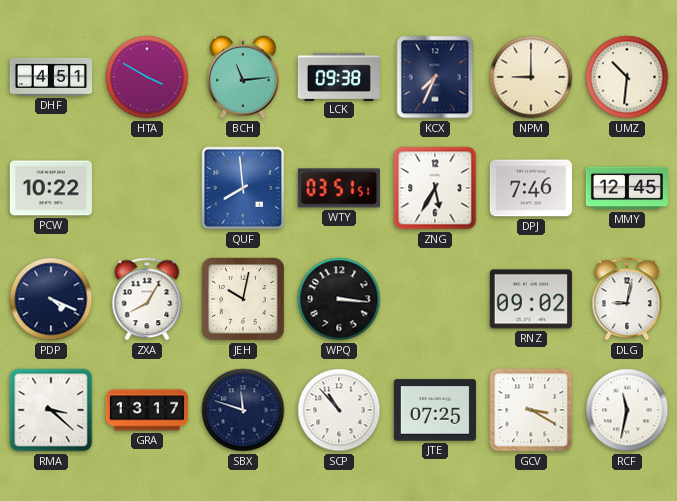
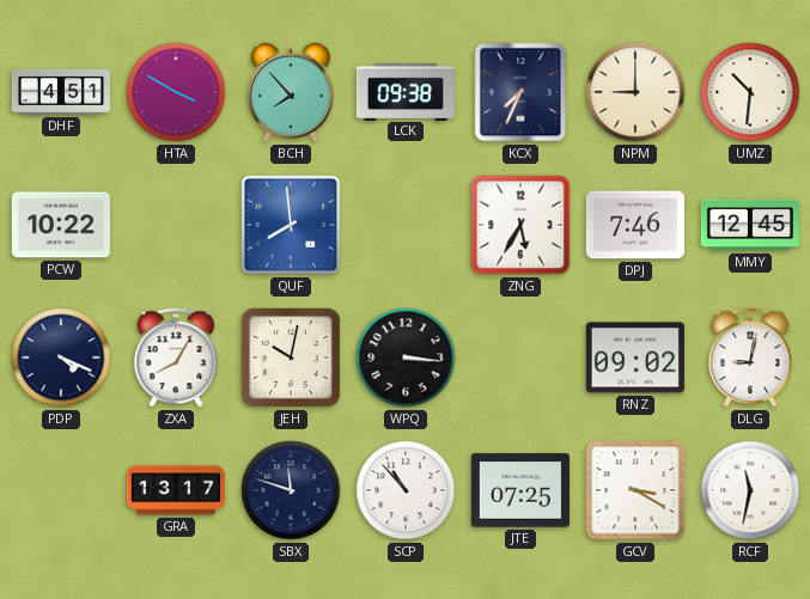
BCH: 11:14 -> 7:53
WTY: 03:51 -> none
RMA: 3:22 -> none
